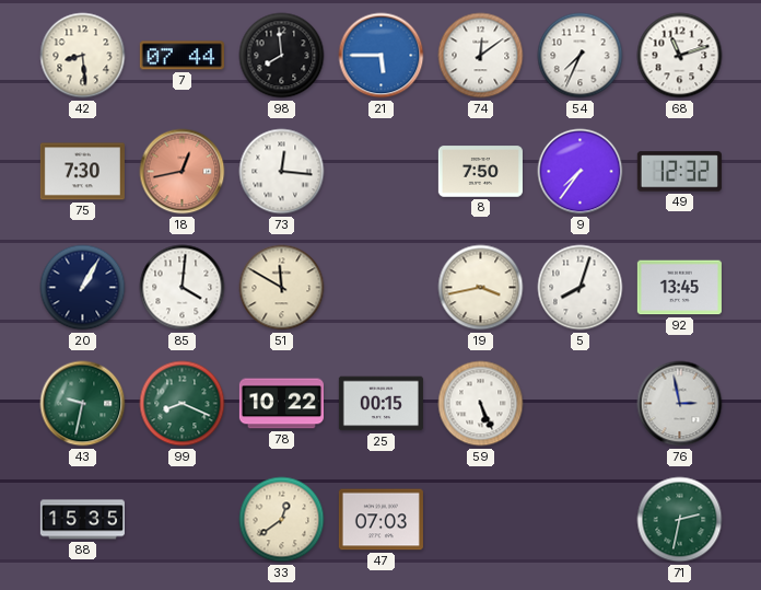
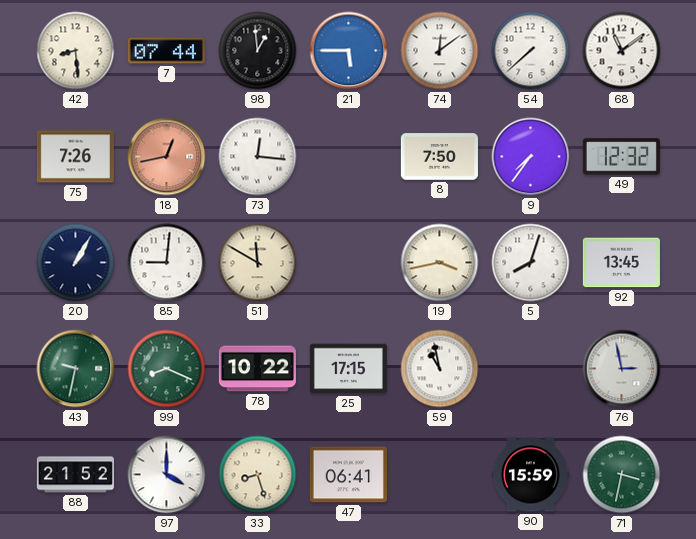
98: 7:59 -> 12:59
54: 7:34 -> 7:38
68: 11:12 -> 11:09
75: 7:30 -> 7:26
85: 4:01 -> 9:01
25: 00:15 -> 17:15
59: 5:26 -> 10:58
88: 15:35 -> 21:52
97: none -> 4:00
33: 12:39 -> 8:27
47: 07:03 -> 06:41
90: none -> 15:59
71: 2:32 -> 3:32
